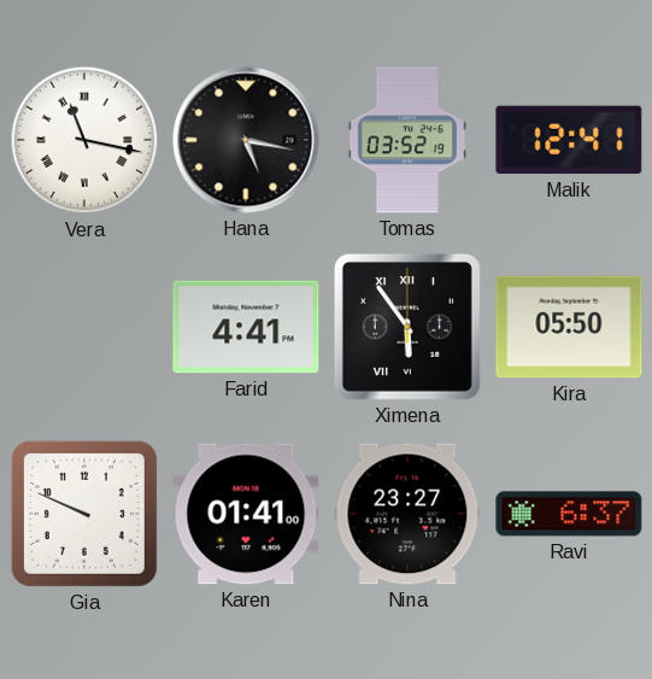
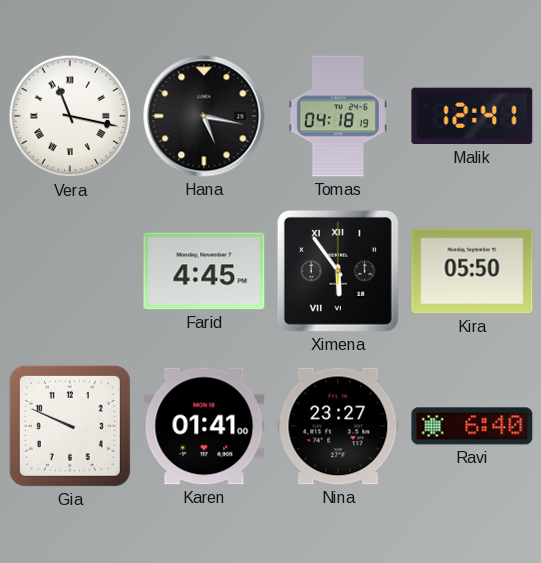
Tomas: 03:52 -> 04:18
Farid: 4:41 -> 4:45
Ravi: 6:37 -> 6:40
